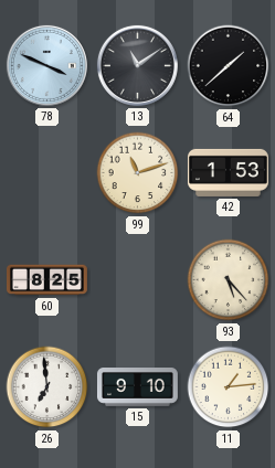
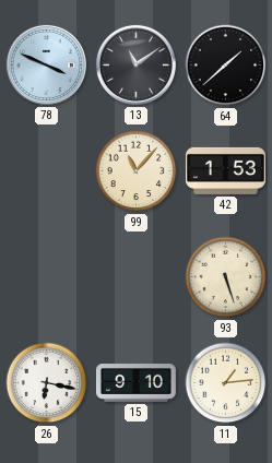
99: 11:12 -> 11:07
60: 8:25 -> none
93: 5:23 -> 5:27
26: 6:59 -> 6:17
